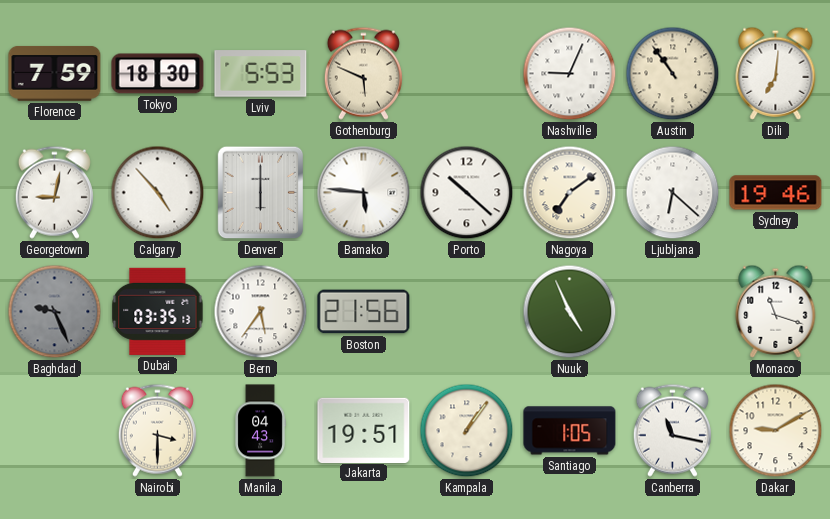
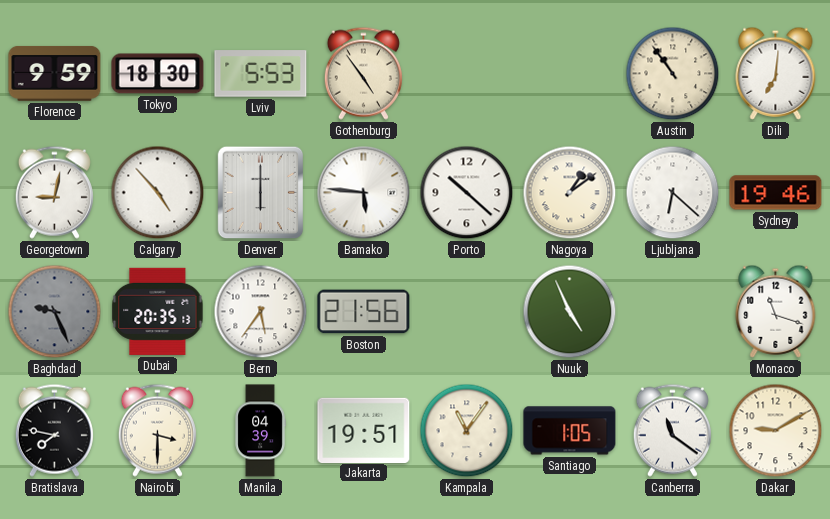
Florence: 7:59 -> 9:59
Gothenburg: 5:49 -> 4:54
Nashville: 9:04 -> none
Nagoya: 7:09 -> 1:09
Dubai: 03:35 -> 20:35
Bratislava: none -> 7:47
Manila: 04:43 -> 04:39
Kampala: 1:06 -> 11:06
Canberra: 11:17 -> 11:21
